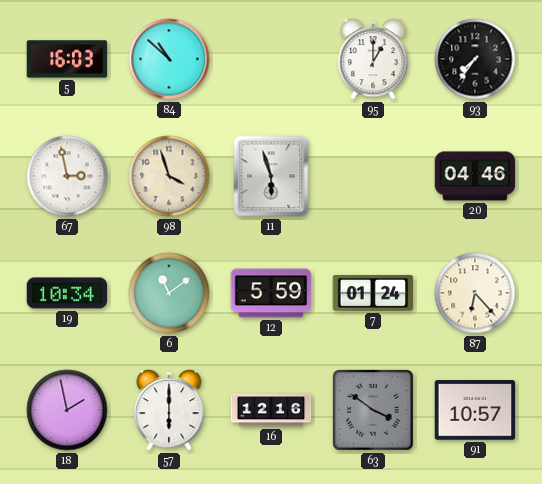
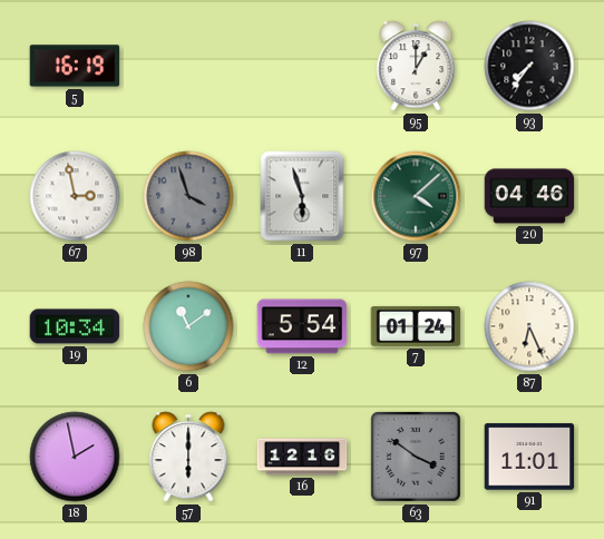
5: 16:03 -> 16:19
84: 10:52 -> none
98 dial: cream -> grey
97: none -> 4:08
12: 5:59 -> 5:54
87: 6:23 -> 6:26
91: 10:57 -> 11:01
